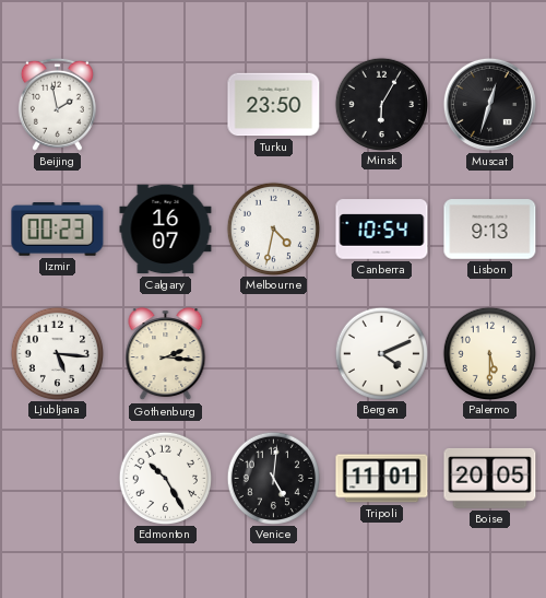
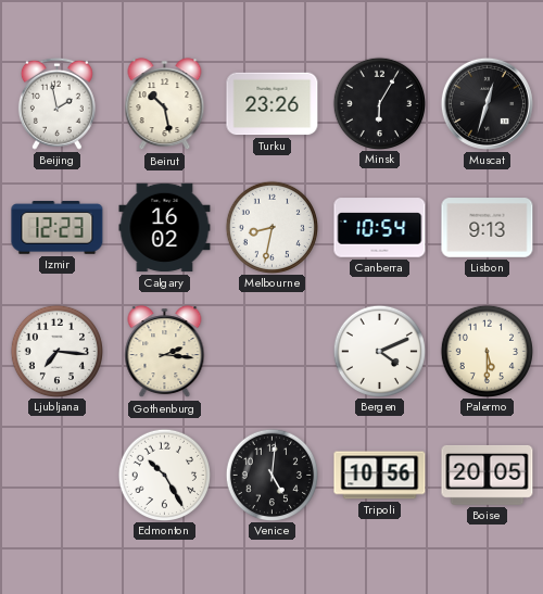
Beirut: none -> 10:28
Turku: 23:50 -> 23:26
Izmir: 00:23 -> 12:23
Calgary: 16:07 -> 16:02
Melbourne: 4:32 -> 8:32
Ljubljana: 5:16 -> 7:16
Tripoli: 11:01 -> 10:56
